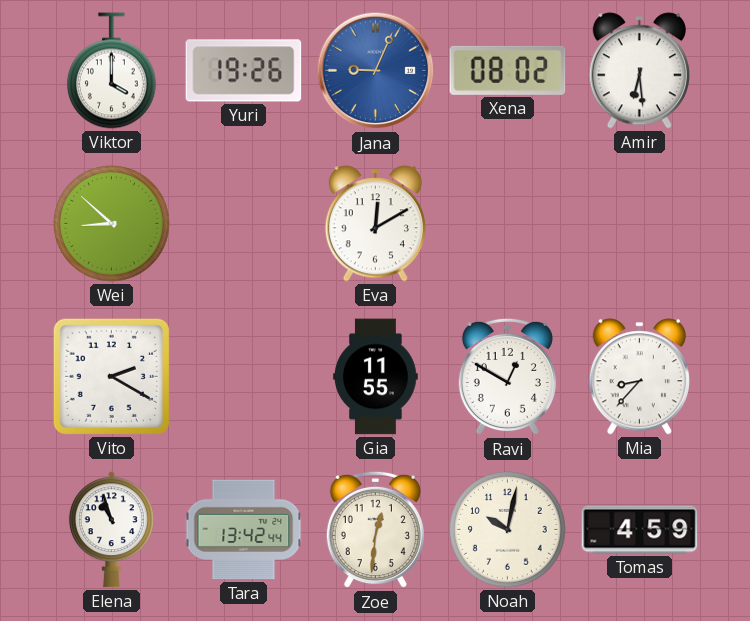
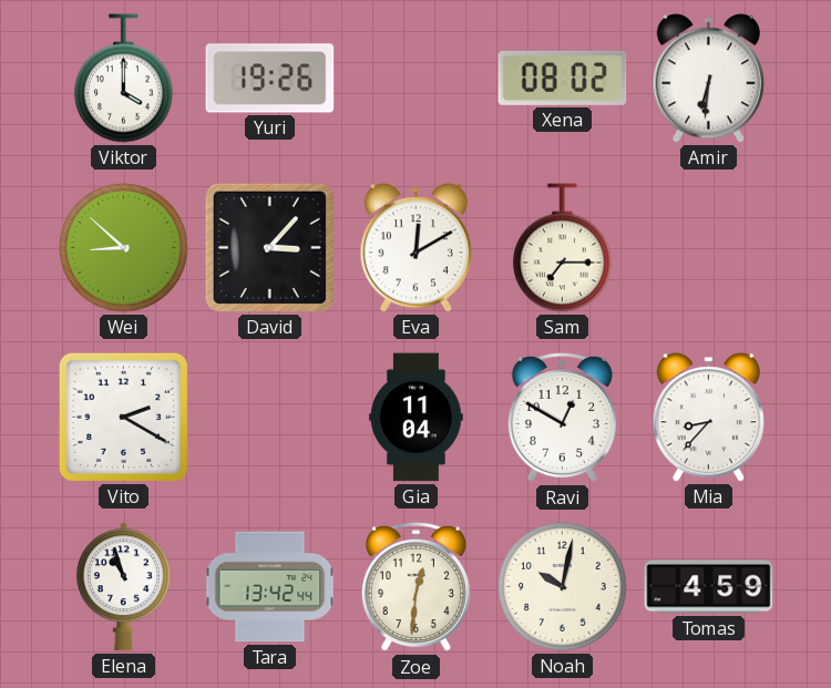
Jana: 9:04 -> none
Amir: 6:29 -> 6:31
David: none -> 3:07
Sam: none -> 7:15
Gia: 11:55 -> 11:04
